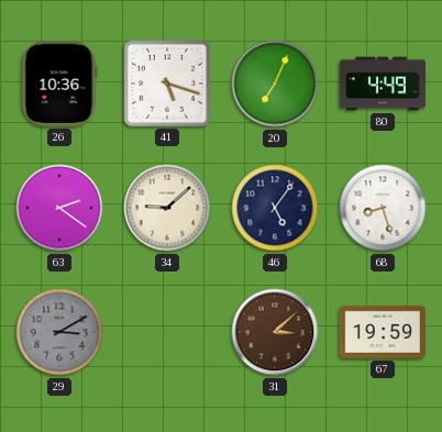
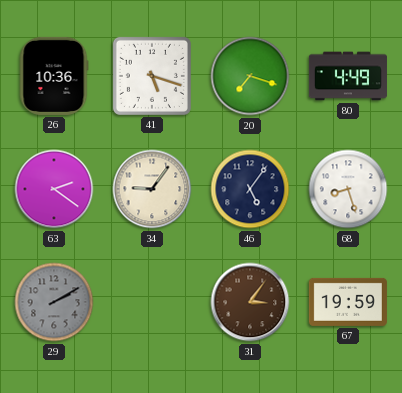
20: 7:04 -> 7:18
34: 9:08 -> 9:06
29: 3:10 -> 2:10
31: 3:08 -> 3:06
